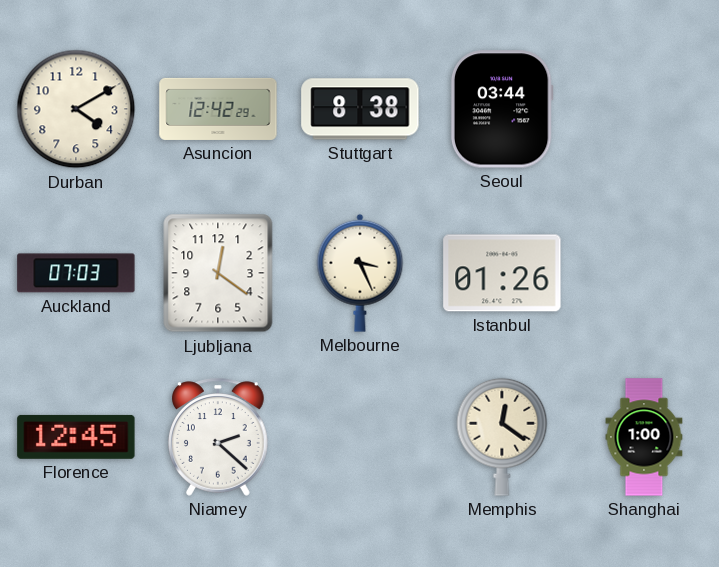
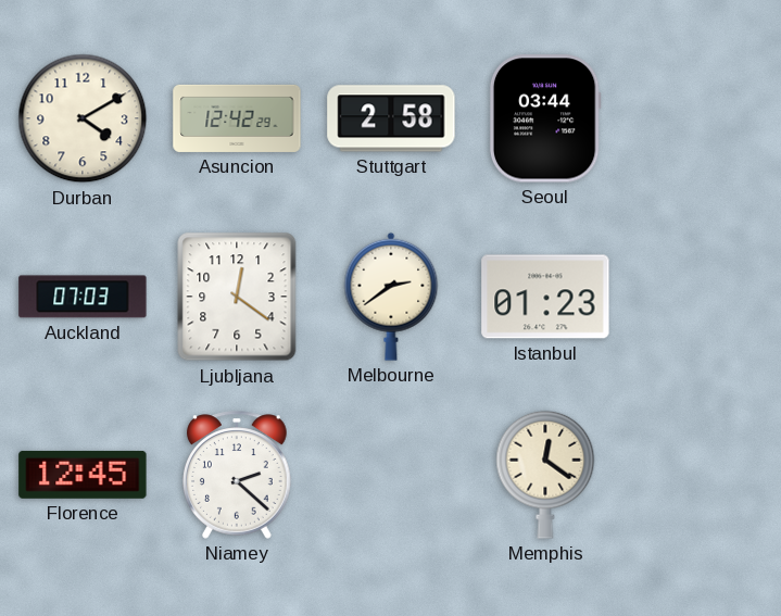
Stuttgart: 8:38 -> 2:58
Melbourne: 3:26 -> 2:39
Istanbul: 01:26 -> 01:23
Shanghai: 1:00 -> none
